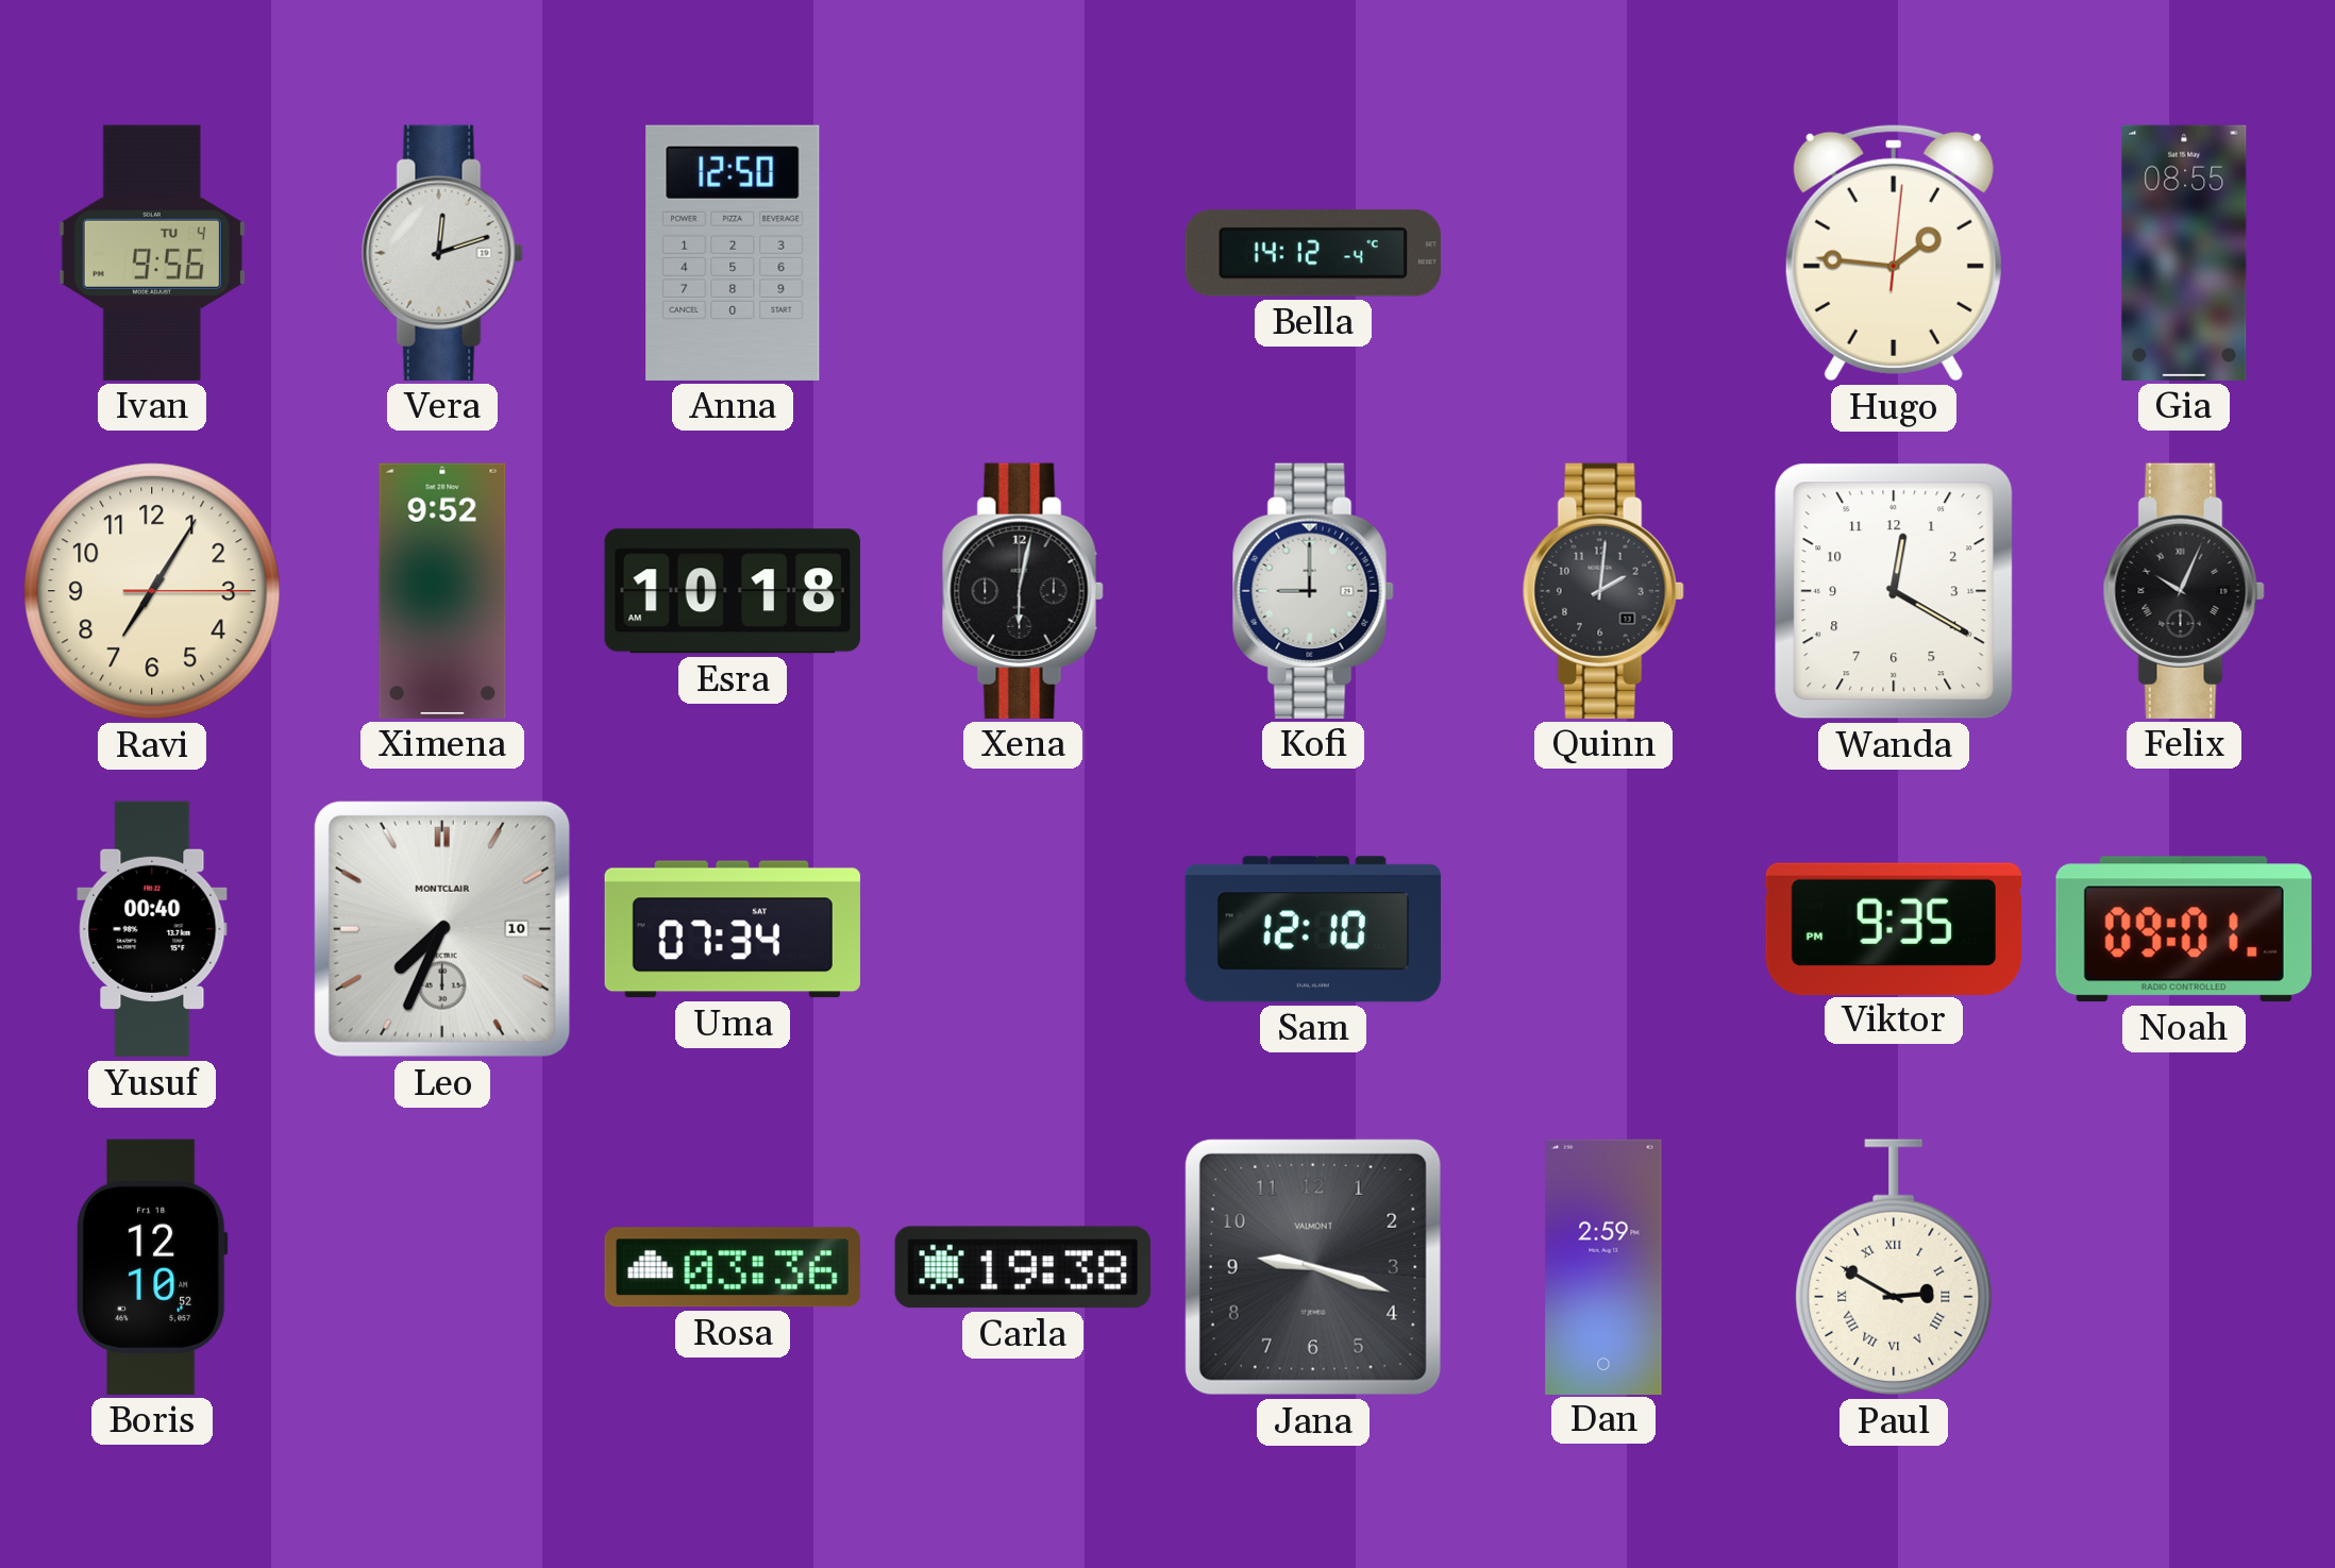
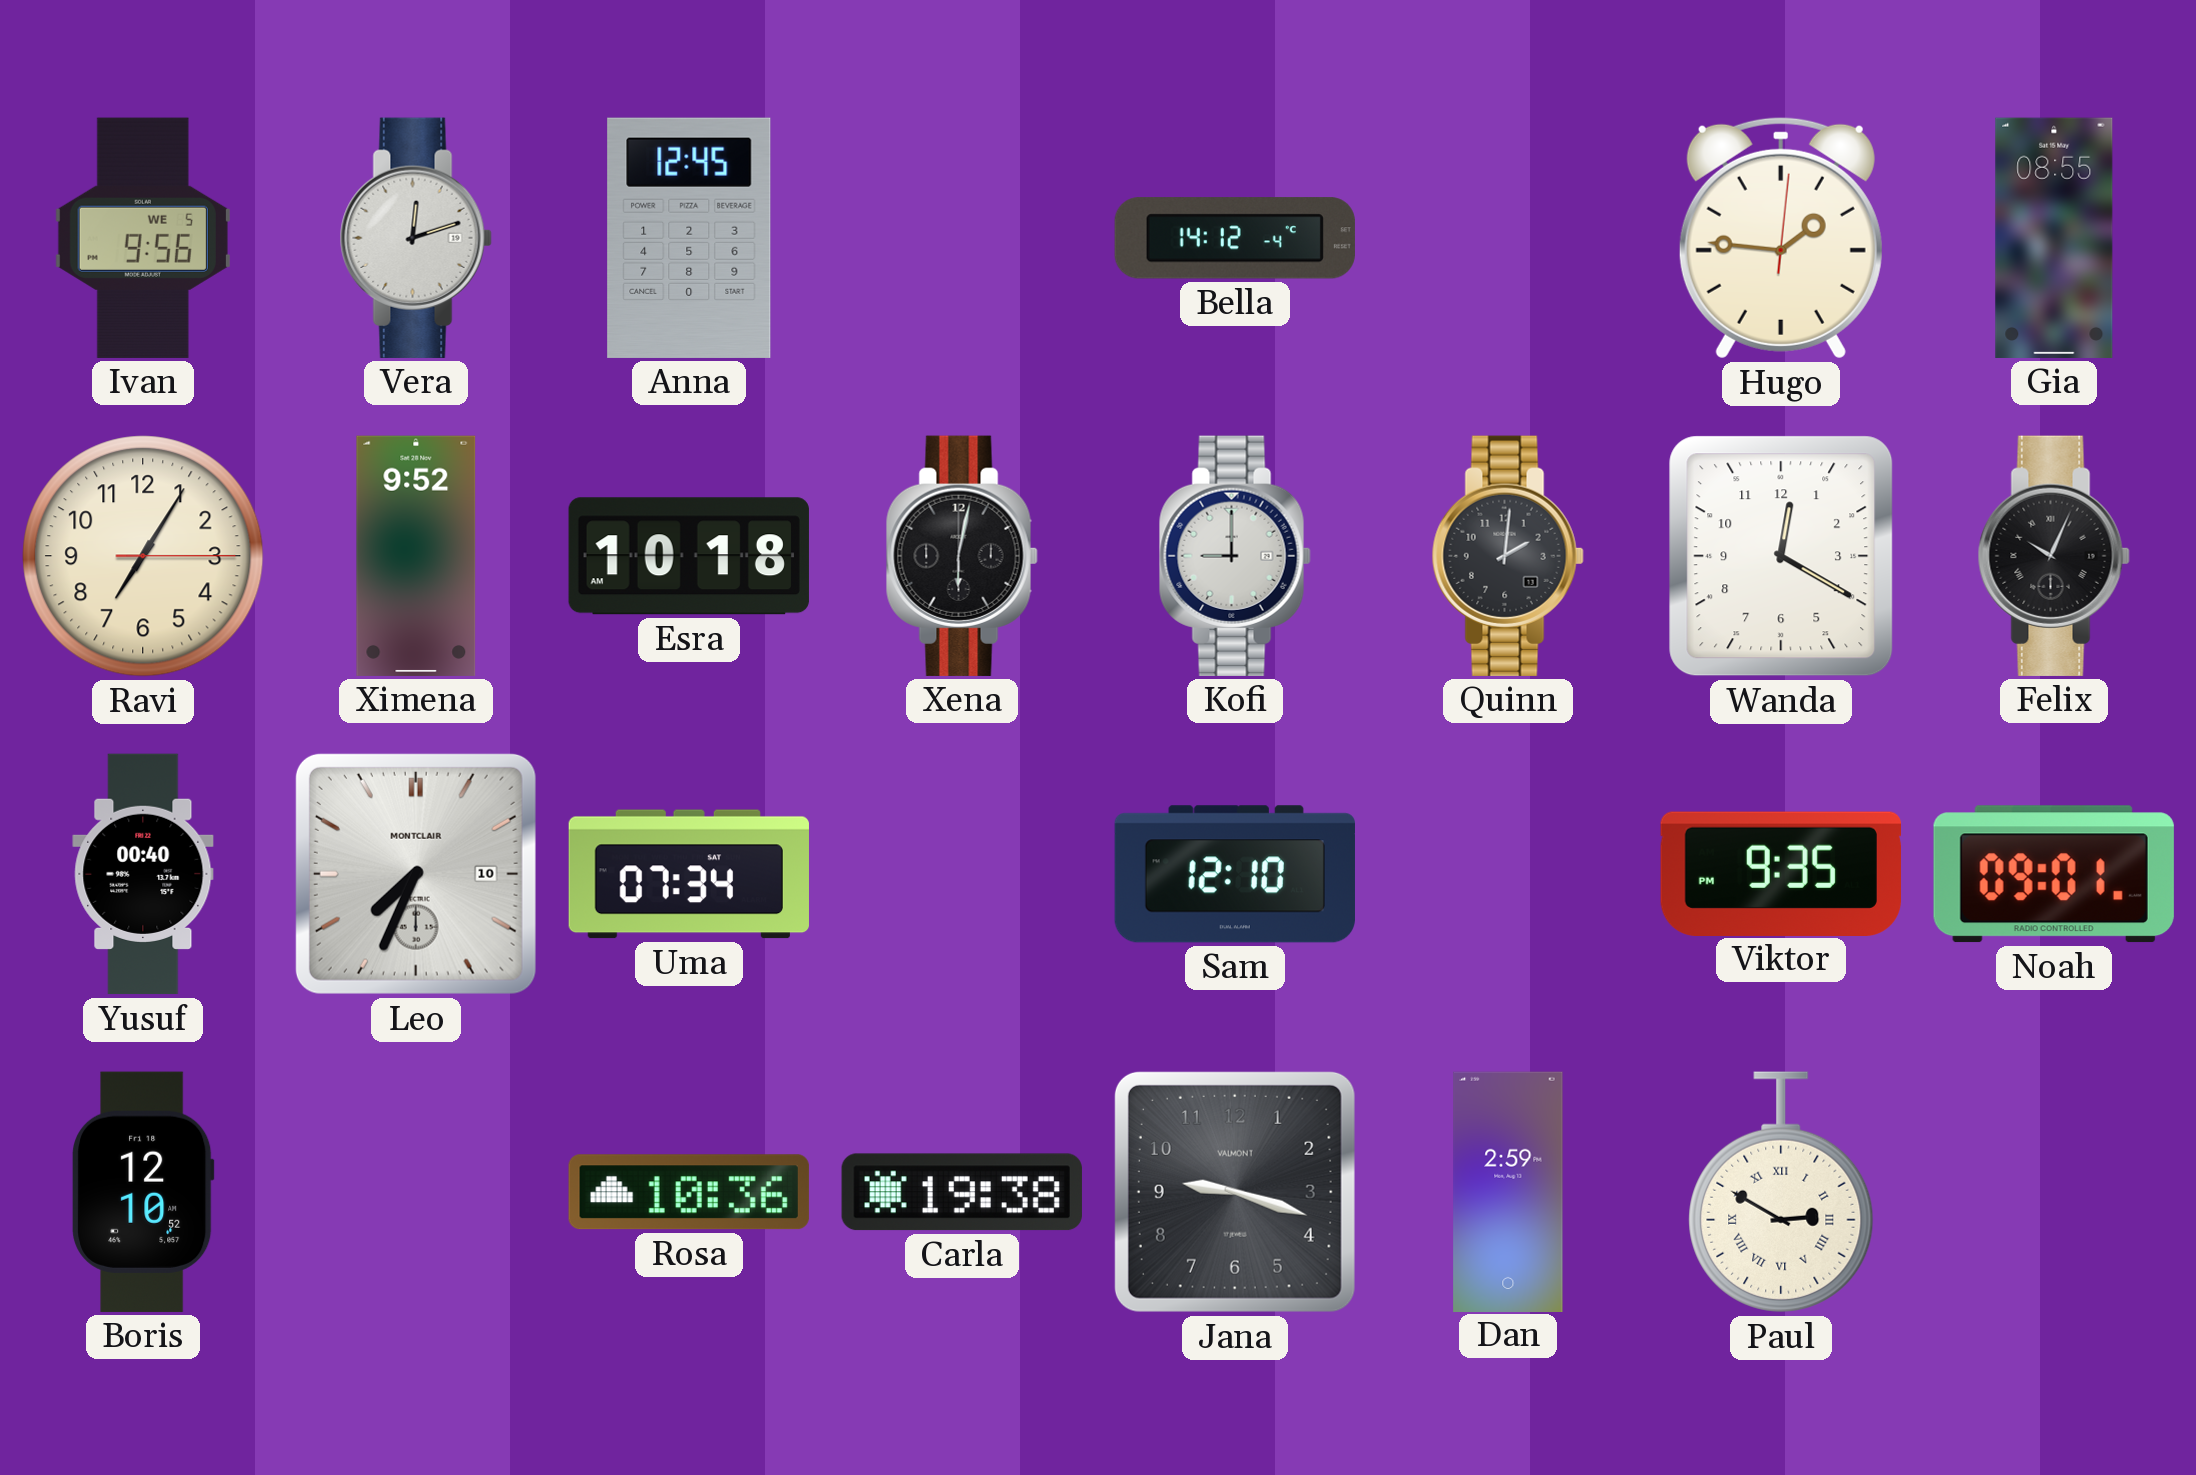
Ivan date: TU 4 -> WE 5
Anna: 12:50 -> 12:45
Rosa: 03:36 -> 10:36
